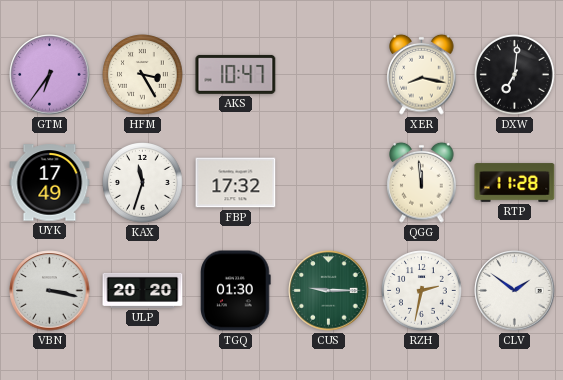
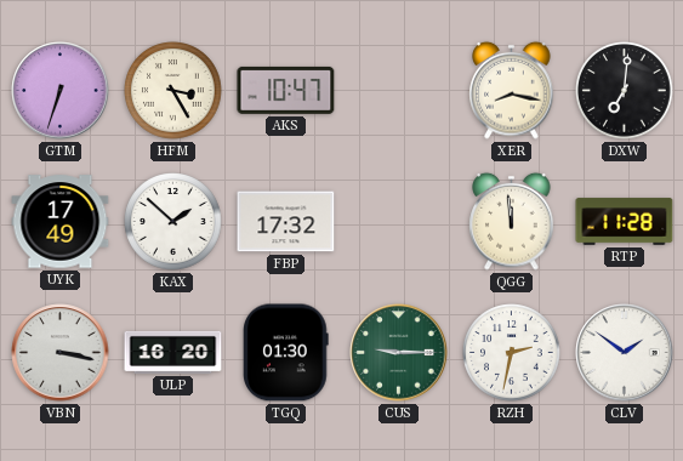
GTM: 6:36 -> 6:33
KAX: 11:33 -> 1:52
ULP: 20:20 -> 16:20
